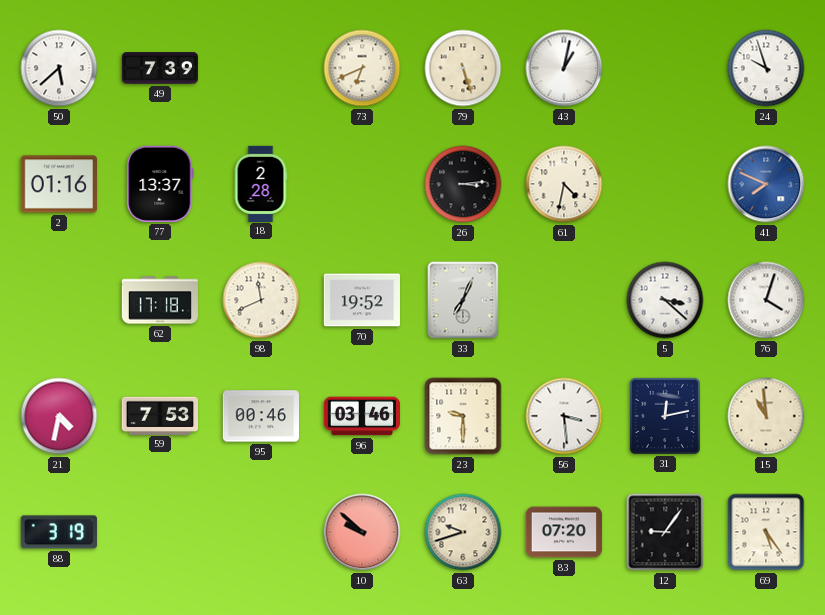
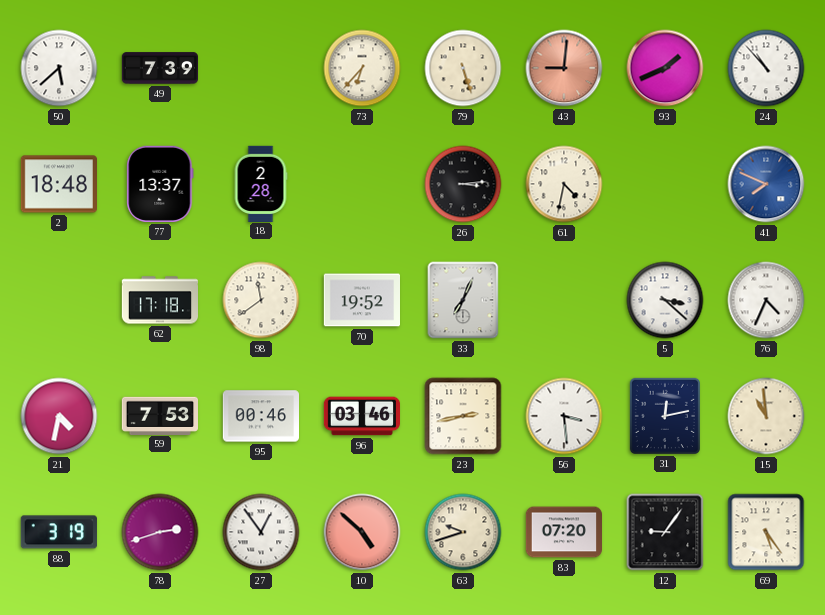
73: 6:41 -> 6:37
43: 1:02 -> 9:01
43 dial: white -> salmon
93: none -> 1:41
24: 9:57 -> 10:53
2: 01:16 -> 18:48
98: 11:41 -> 11:39
76: 4:03 -> 4:34
23: 9:30 -> 2:43
78: none -> 2:42
27: none -> 12:54
10: 9:52 -> 4:52
